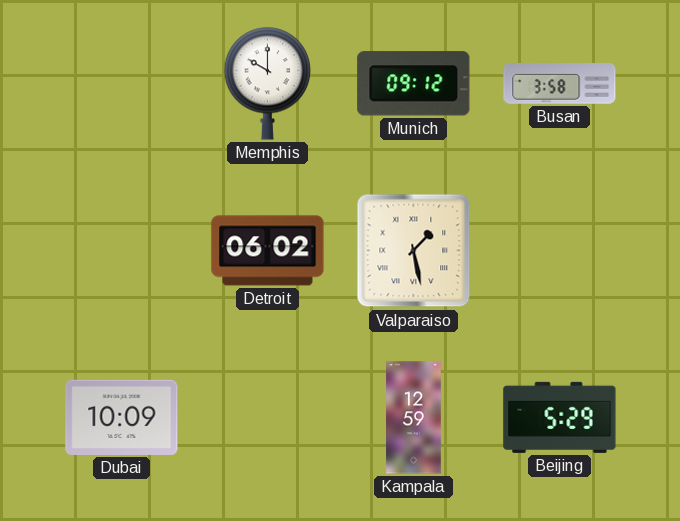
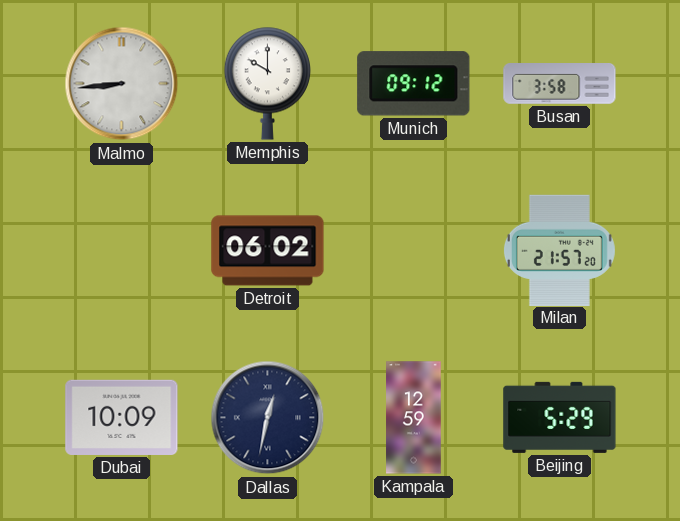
Malmo: none -> 8:44
Valparaiso: 1:28 -> none
Milan: none -> 21:57
Dallas: none -> 12:32
